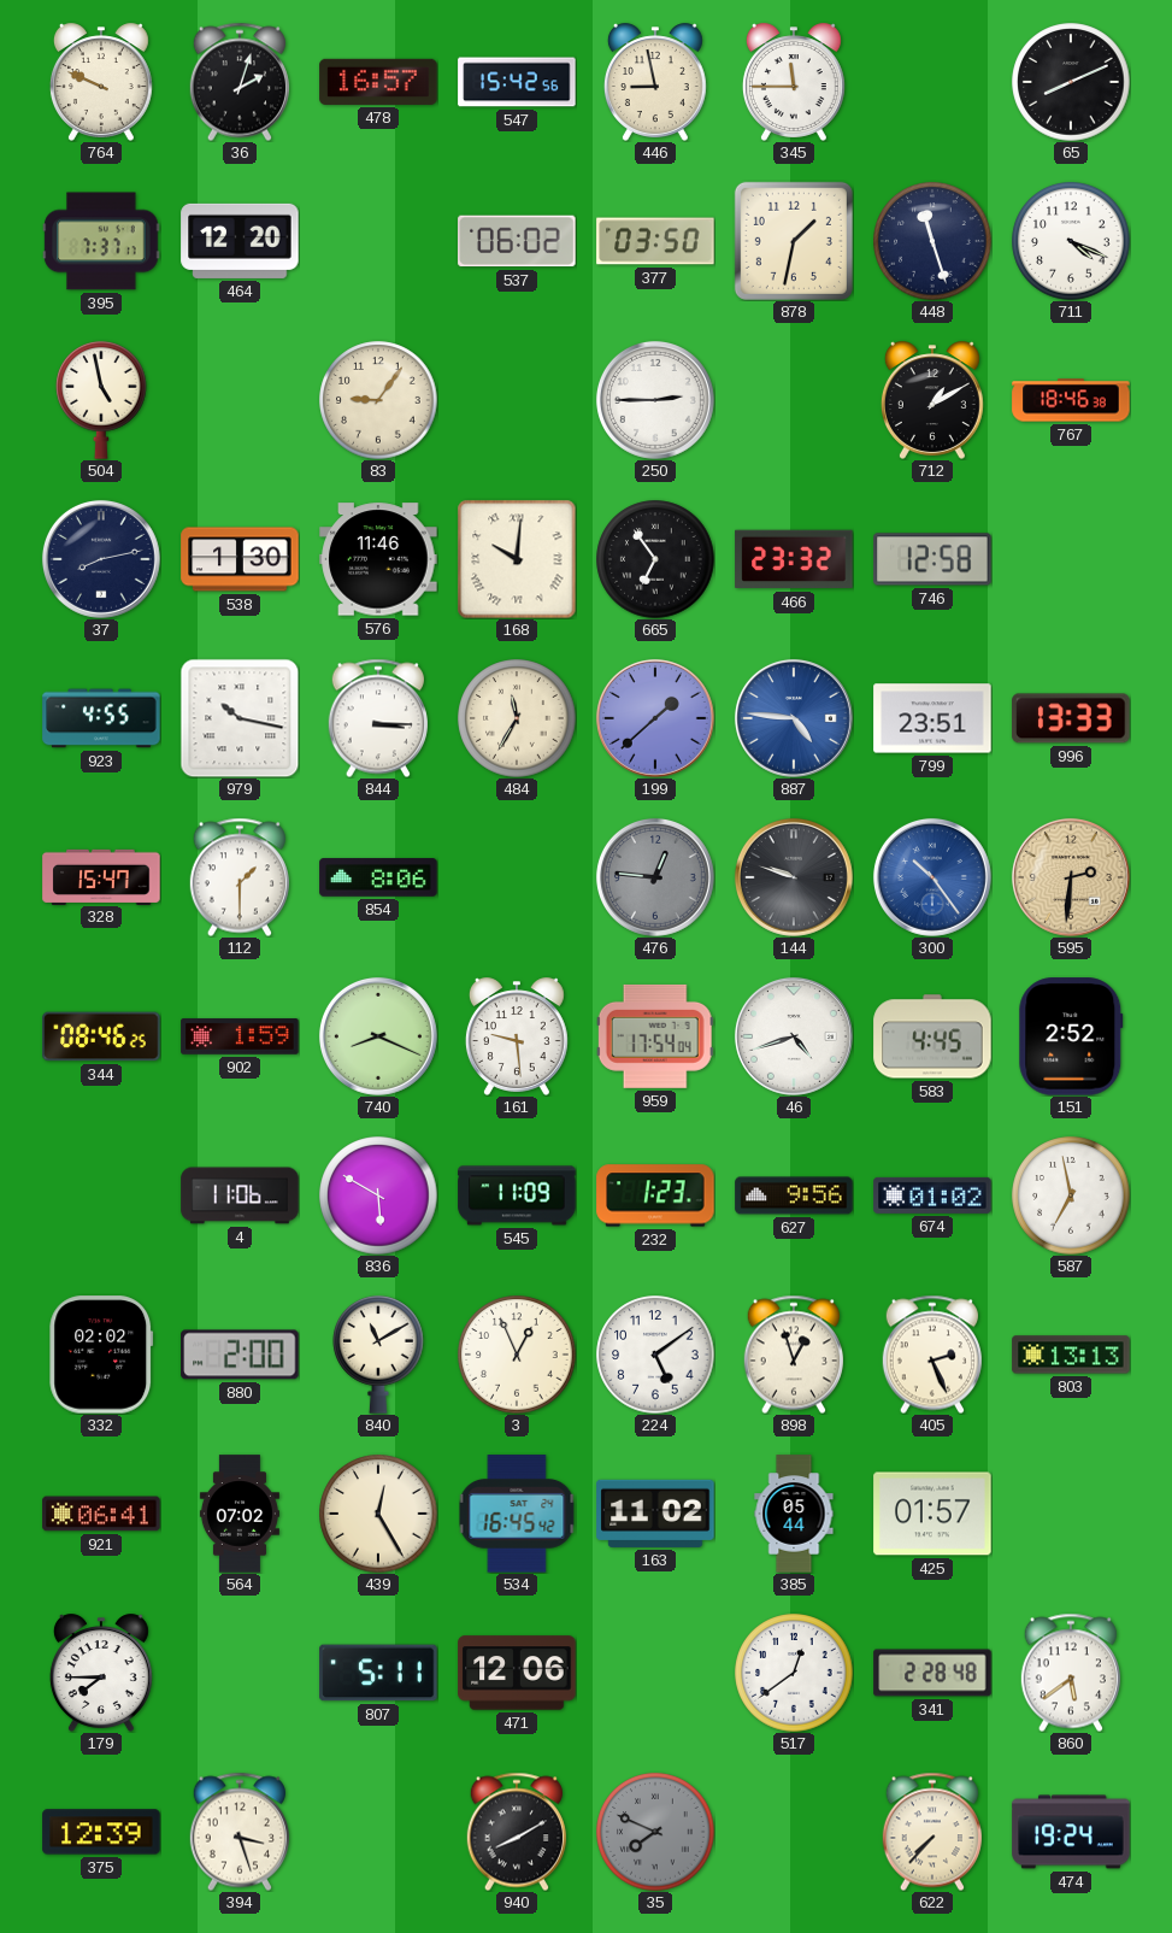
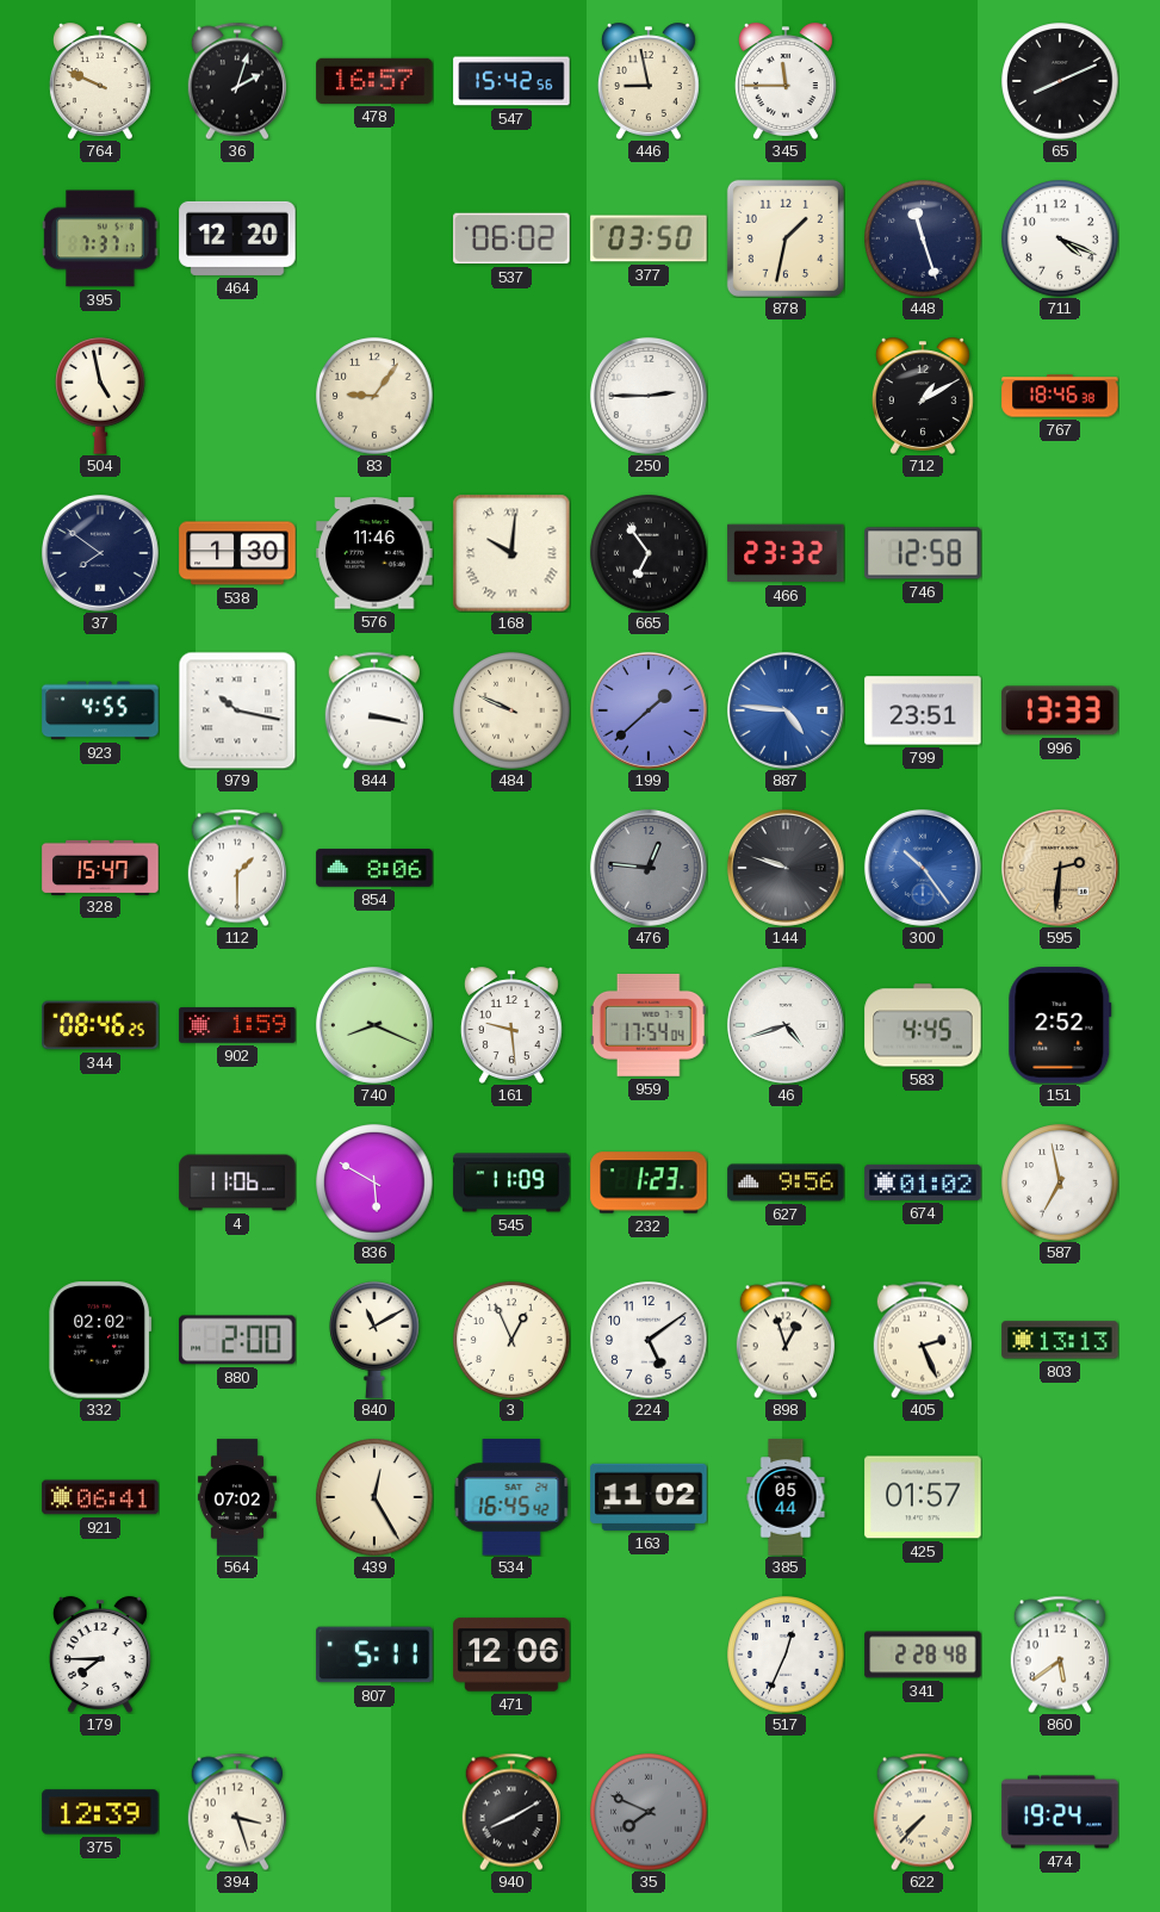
37: 8:13 -> 7:51
844: 3:15 -> 3:17
484: 11:35 -> 9:49
517: 12:39 -> 12:34
